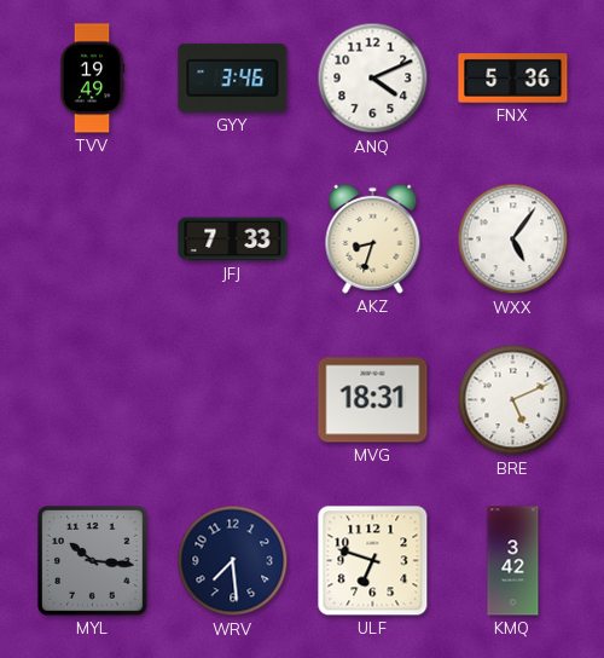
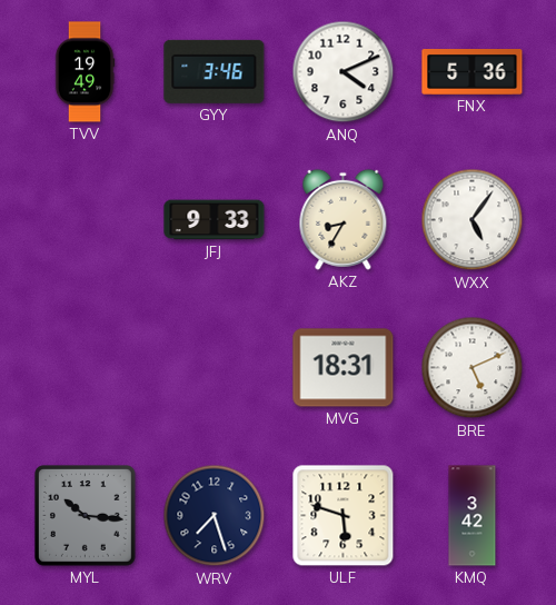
JFJ: 7:33 -> 9:33
AKZ: 8:33 -> 8:35
WRV: 7:29 -> 7:27
ULF: 6:48 -> 5:48
